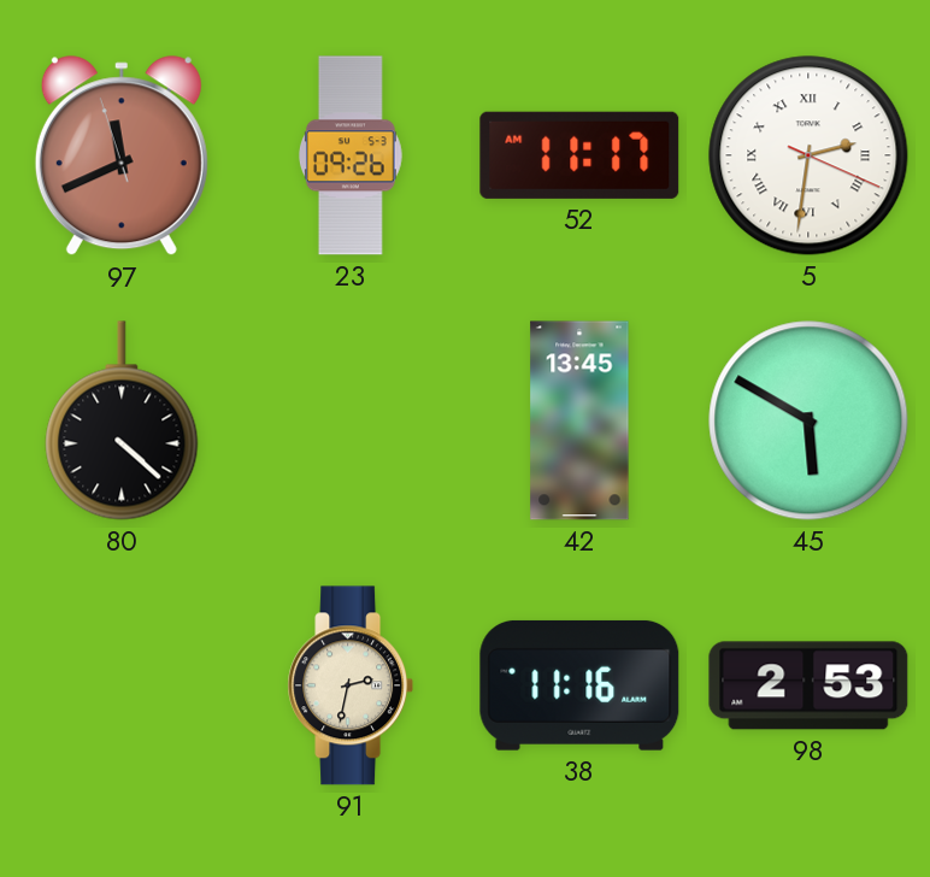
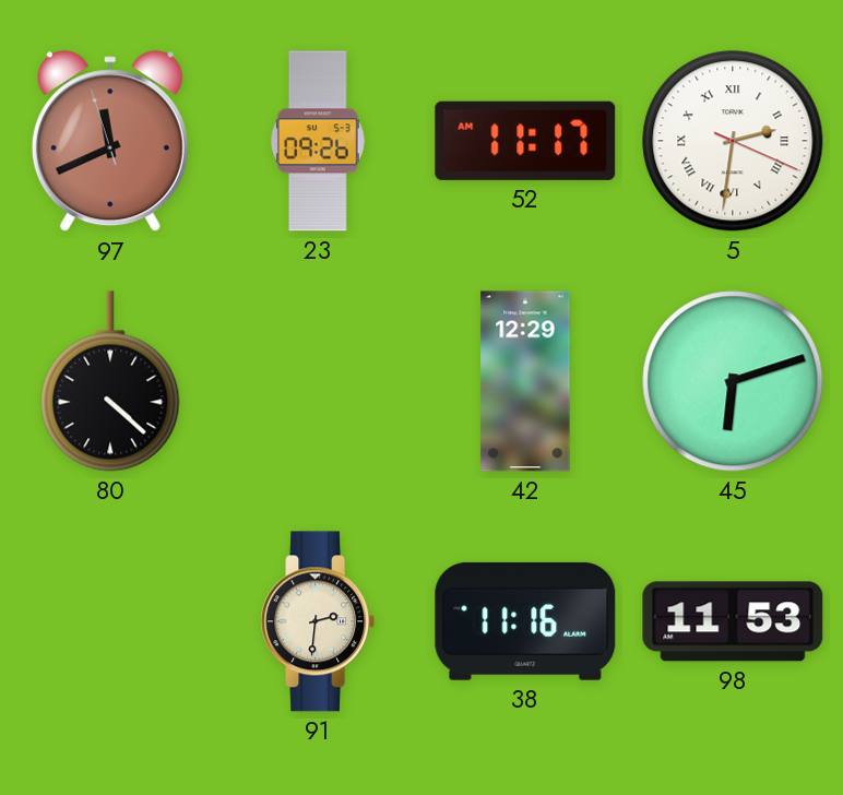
42: 13:45 -> 12:29
45: 5:50 -> 6:12
91: 2:32 -> 2:31
98: 2:53 -> 11:53
